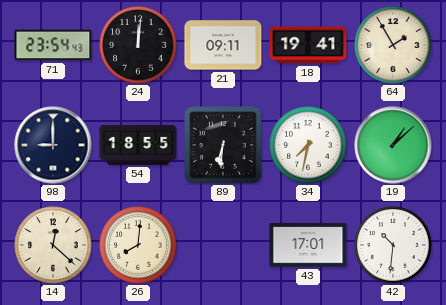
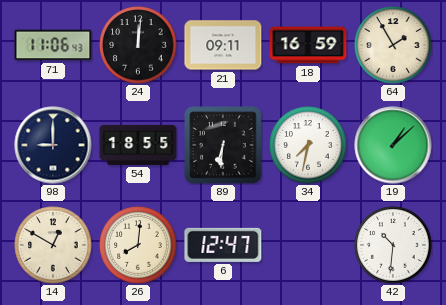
71: 23:54 -> 11:06
18: 19:41 -> 16:59
14: 12:22 -> 12:50
6: none -> 12:47
43: 17:01 -> none
